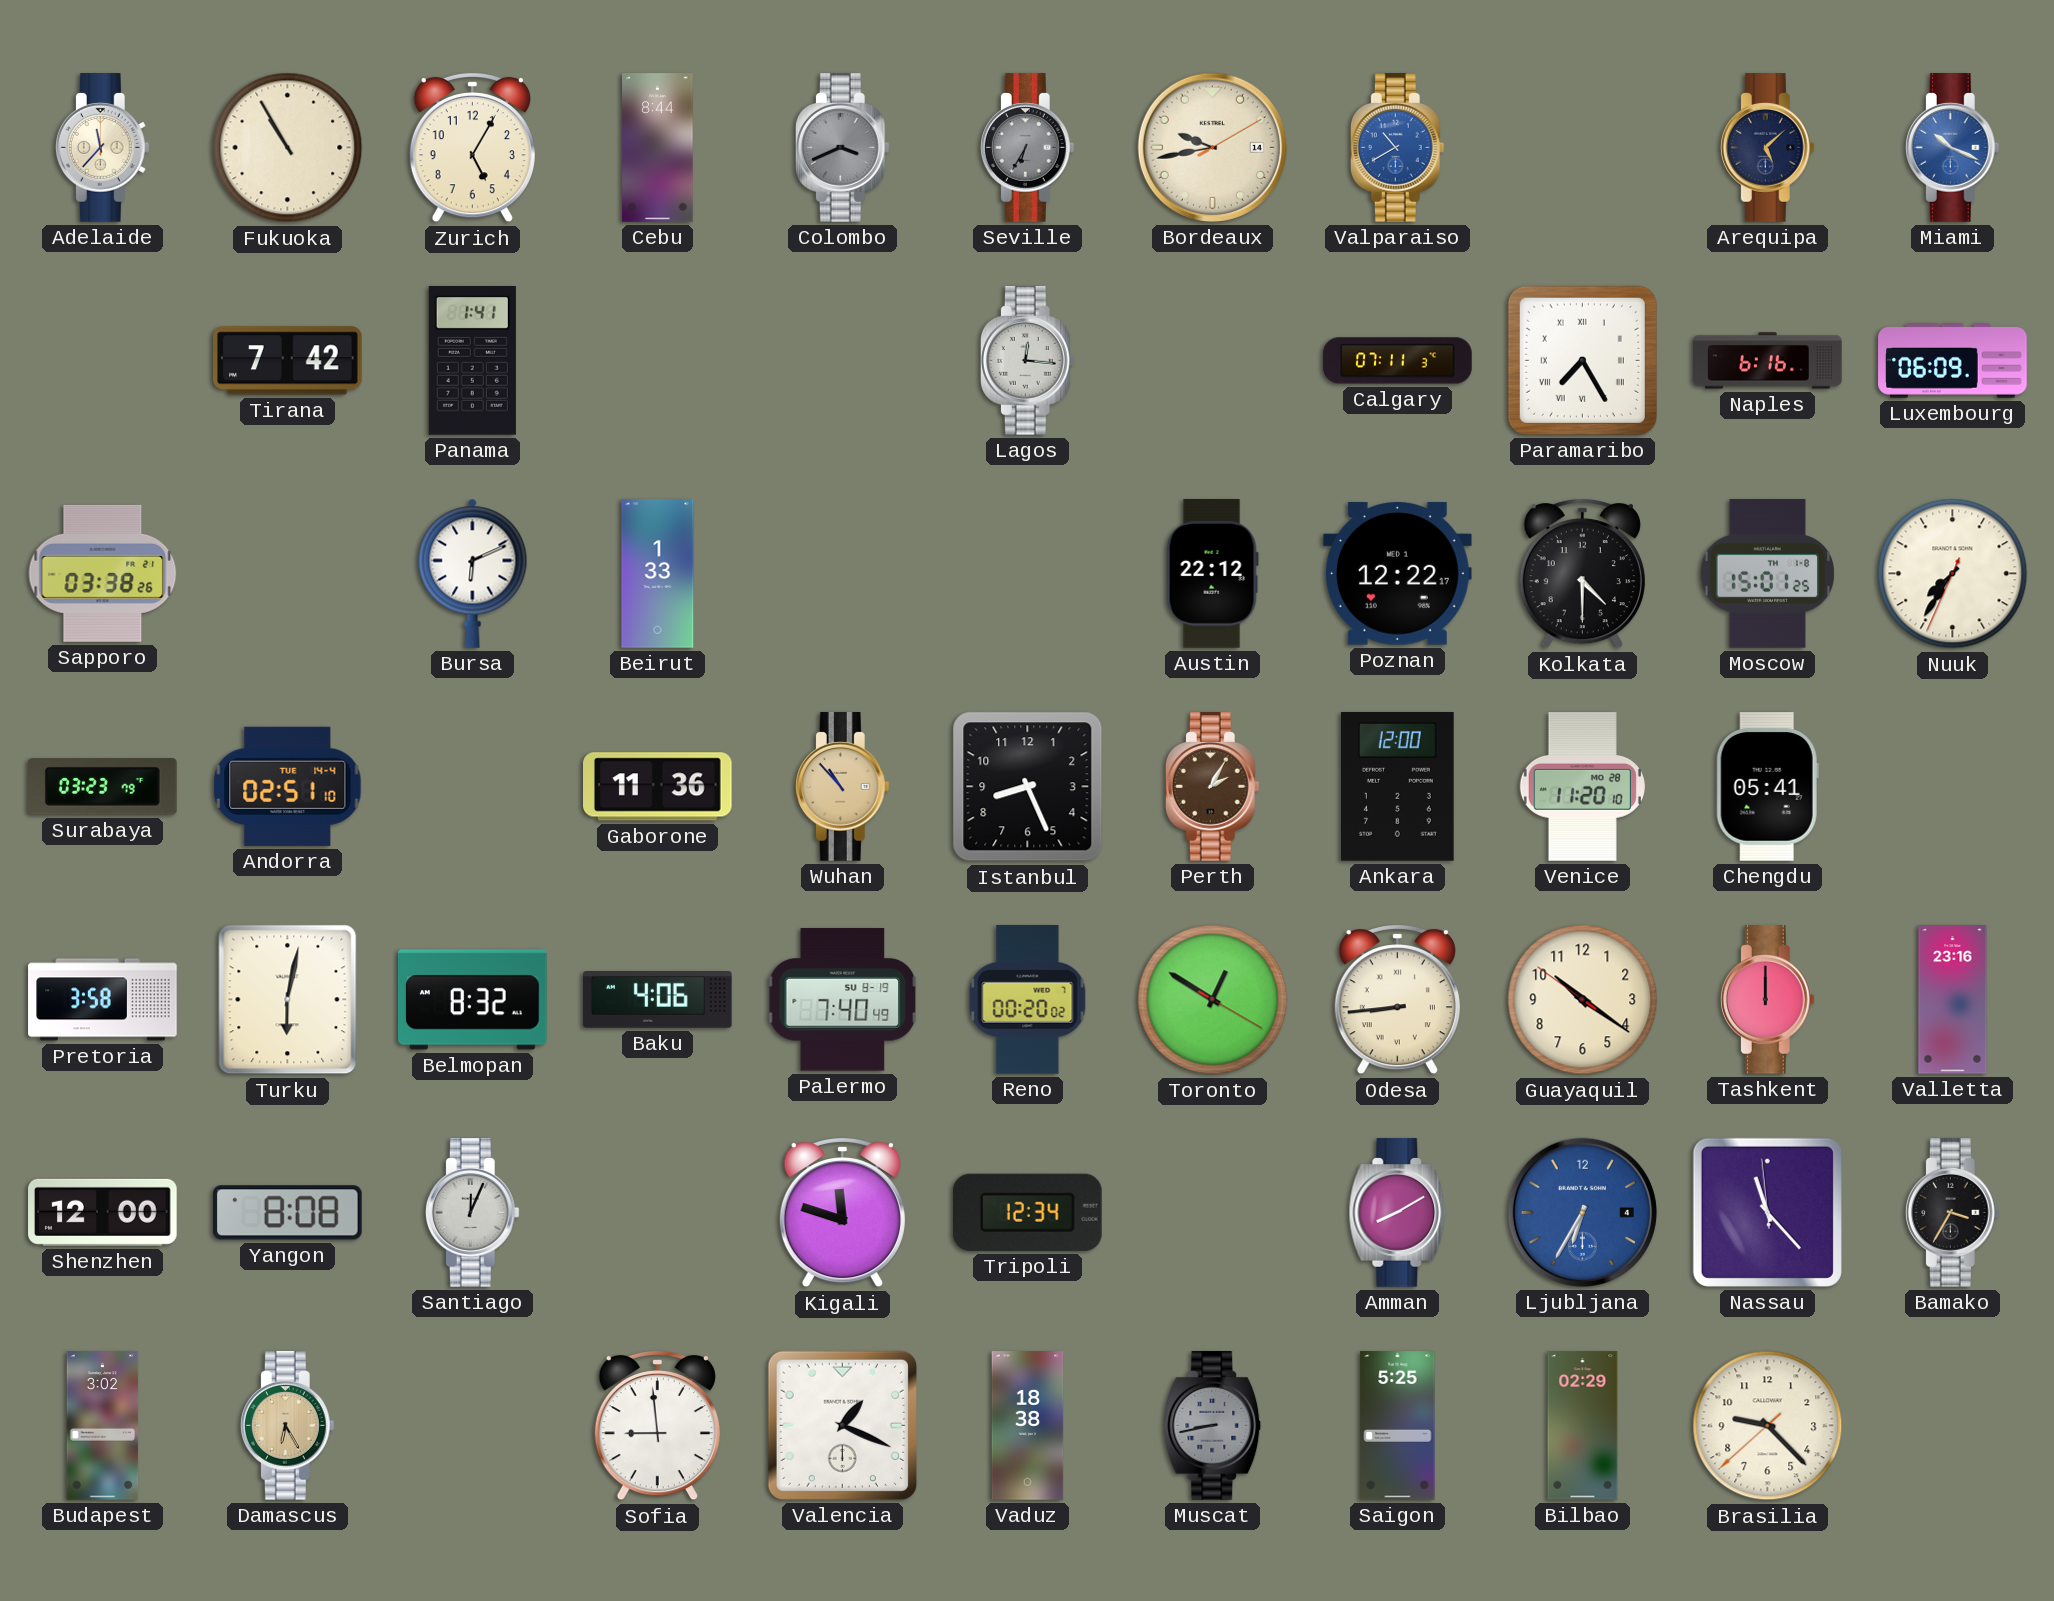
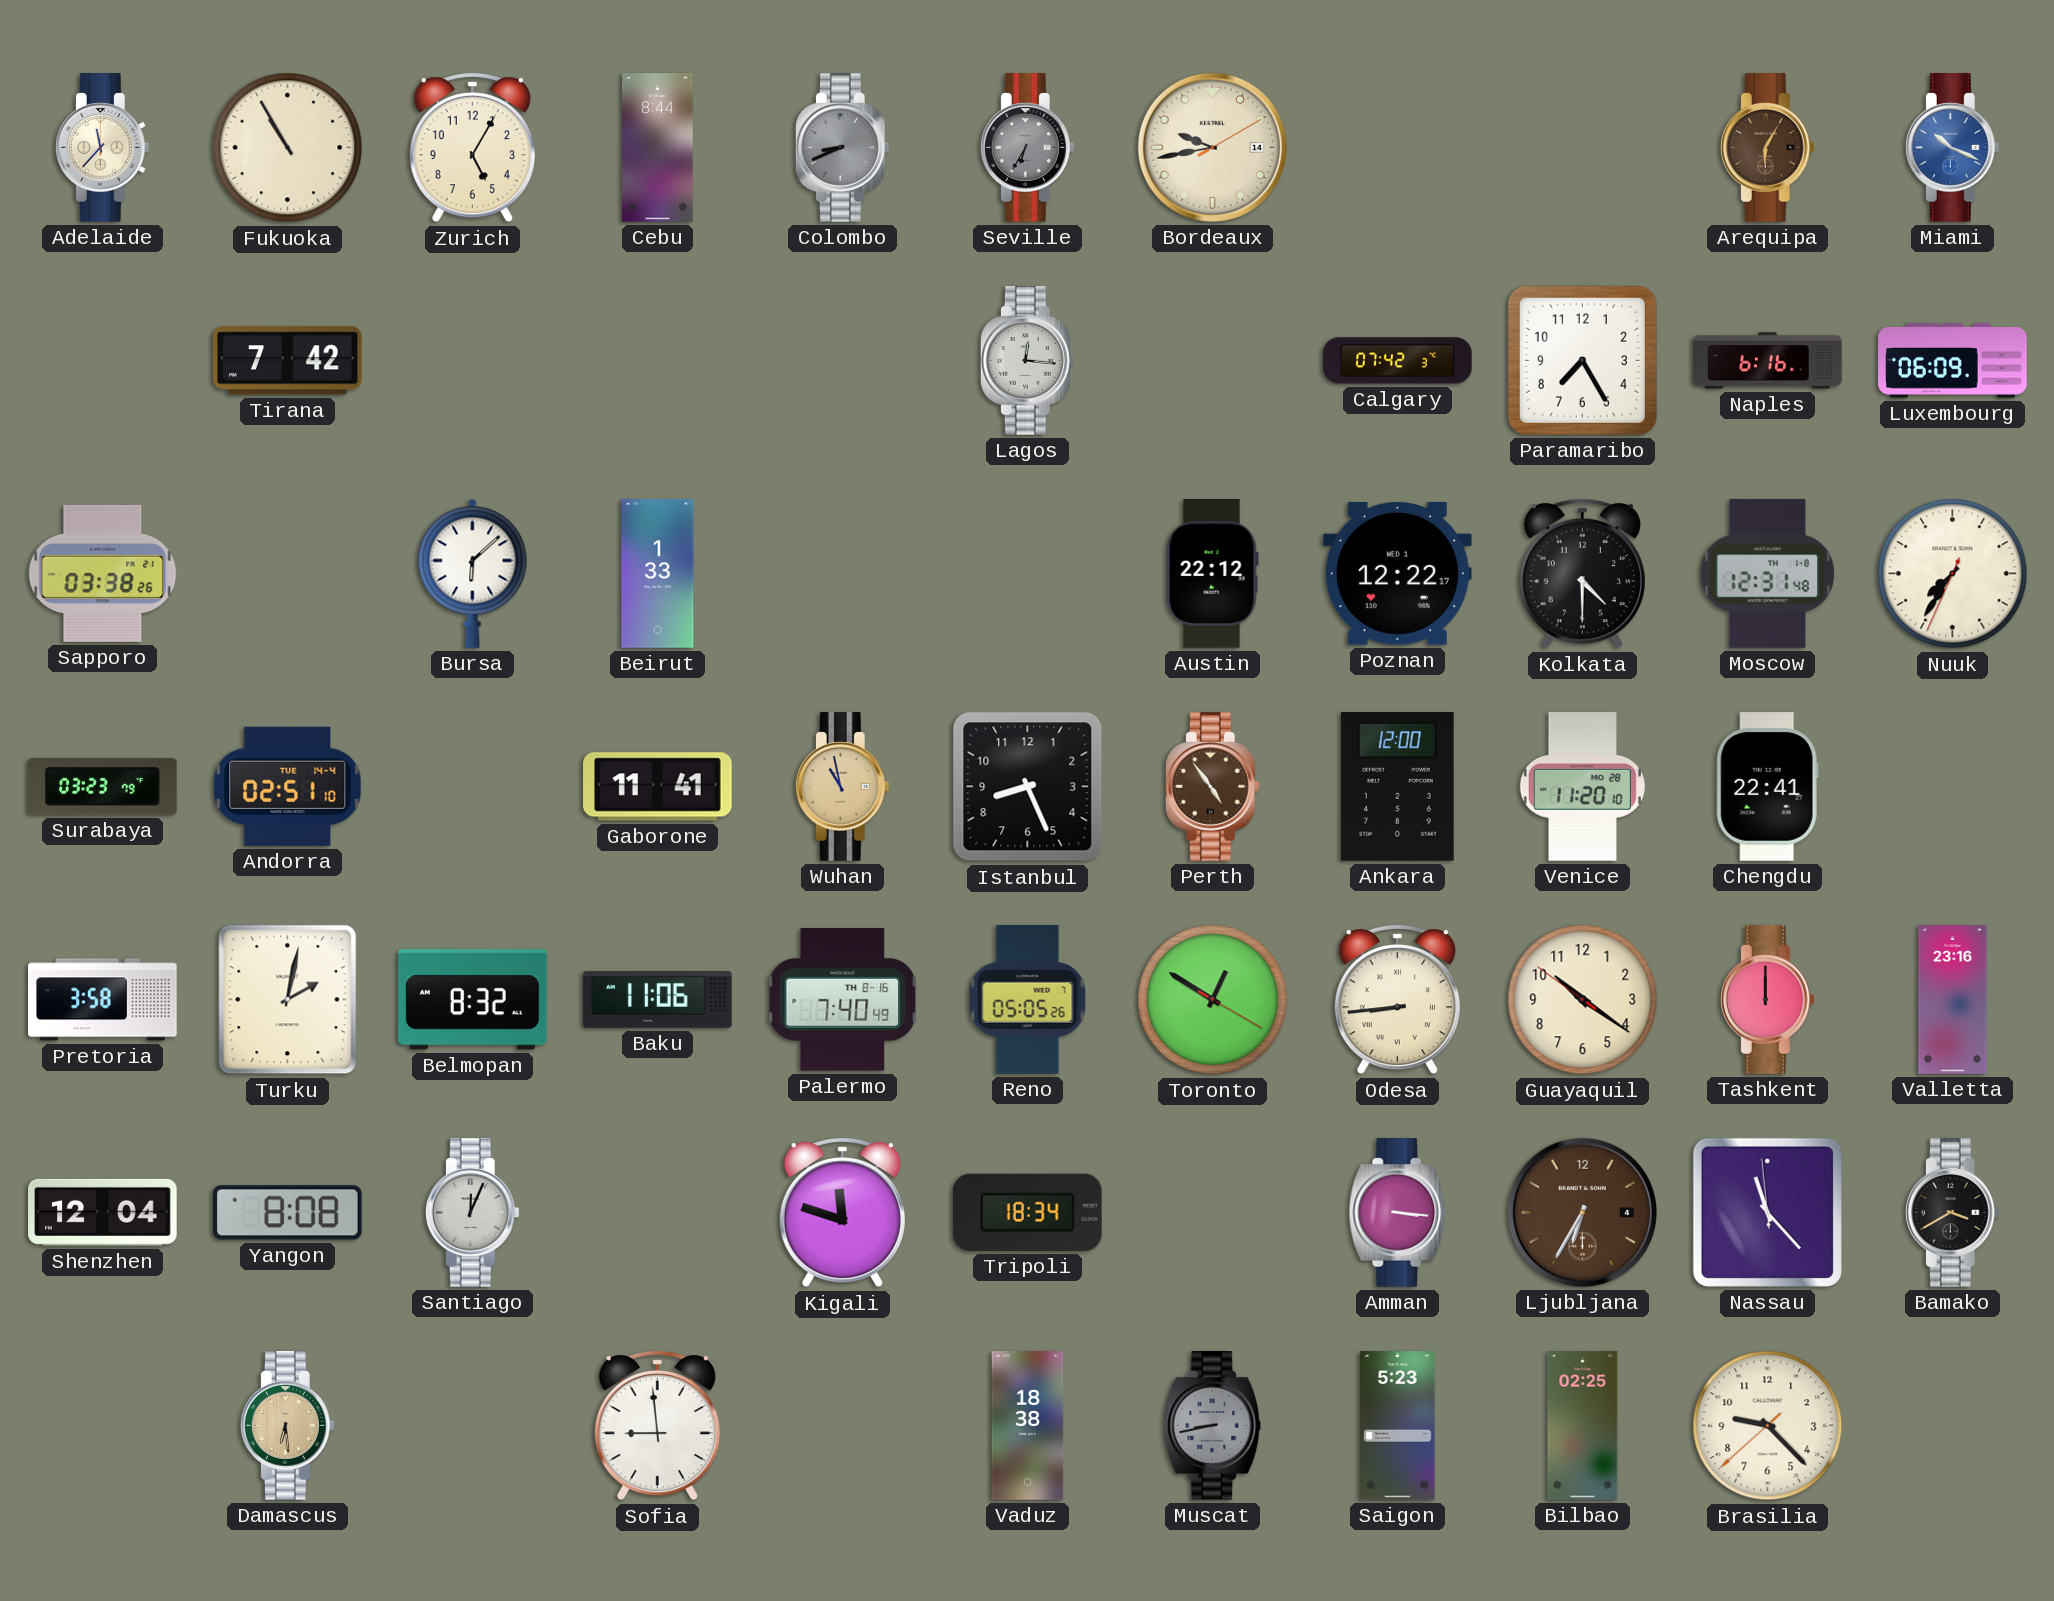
Colombo: 3:41 -> 8:41
Valparaiso: 10:40 -> none
Arequipa: 5:08 -> 6:05
Arequipa dial: navy -> brown
Panama: 1:41 -> none
Calgary: 07:11 -> 07:42
Paramaribo numerals: Roman -> Arabic
Bursa: 6:11 -> 6:08
Moscow: 15:01 -> 12:31
Gaborone: 11:36 -> 11:41
Wuhan: 10:53 -> 10:58
Perth: 2:05 -> 4:54
Chengdu: 05:41 -> 22:41
Turku: 6:02 -> 2:02
Baku: 4:06 -> 11:06
Palermo date: SU 8-19 -> TH 8-16
Reno: 00:20 -> 05:05
Shenzhen: 12:00 -> 12:04
Tripoli: 12:34 -> 18:34
Amman: 8:10 -> 3:16
Ljubljana dial: blue -> brown
Bamako: 3:35 -> 3:40
Budapest: 3:02 -> none
Damascus: 6:25 -> 6:29
Valencia: 1:19 -> none
Saigon: 5:25 -> 5:23
Bilbao: 02:29 -> 02:25
